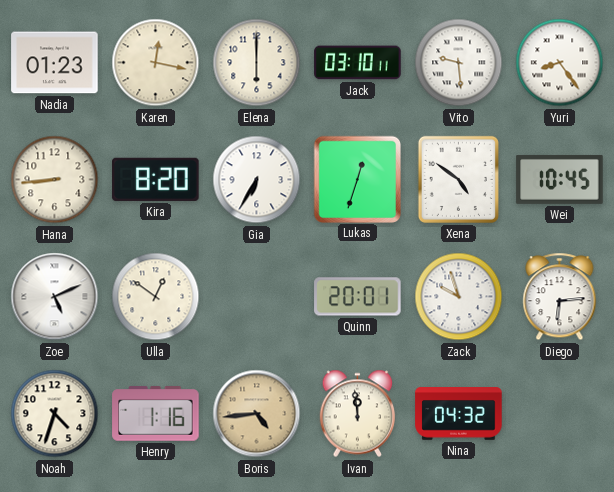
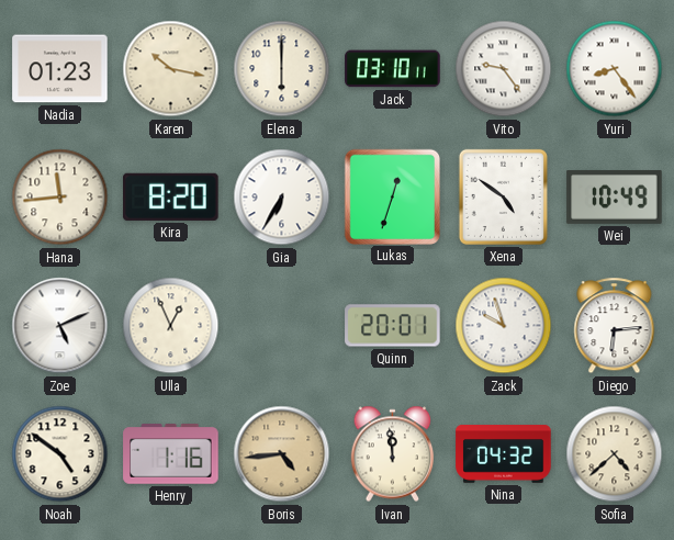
Karen: 12:17 -> 10:17
Vito: 9:29 -> 9:24
Hana: 8:44 -> 11:44
Wei: 10:45 -> 10:49
Ulla: 12:51 -> 12:56
Noah: 4:33 -> 4:51
Sofia: none -> 4:38
